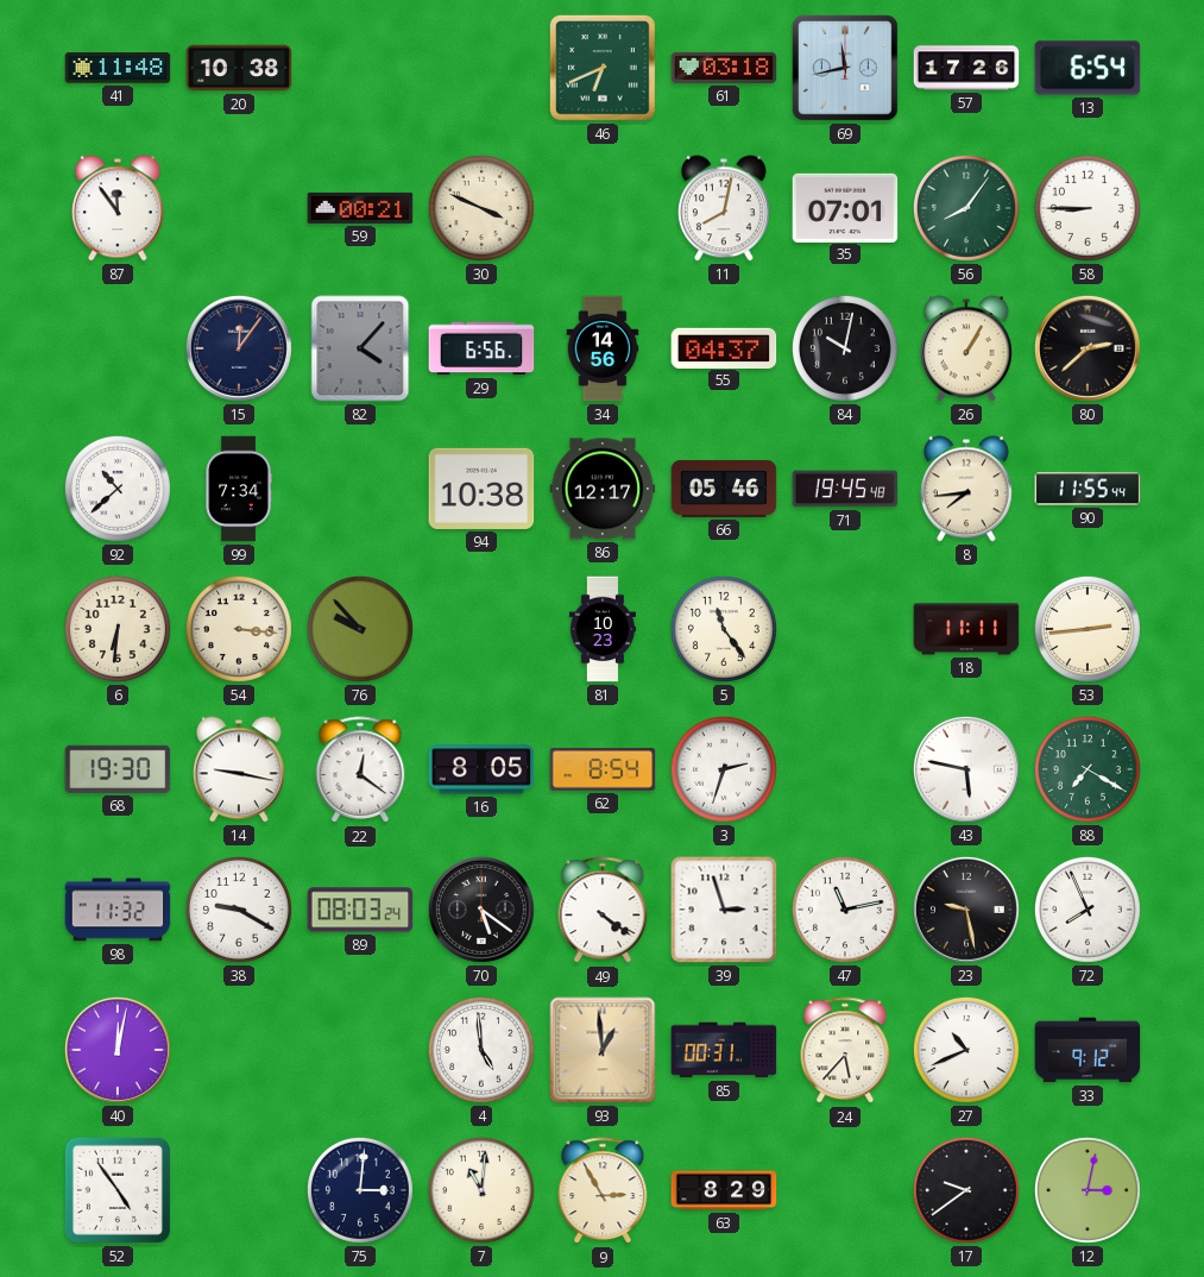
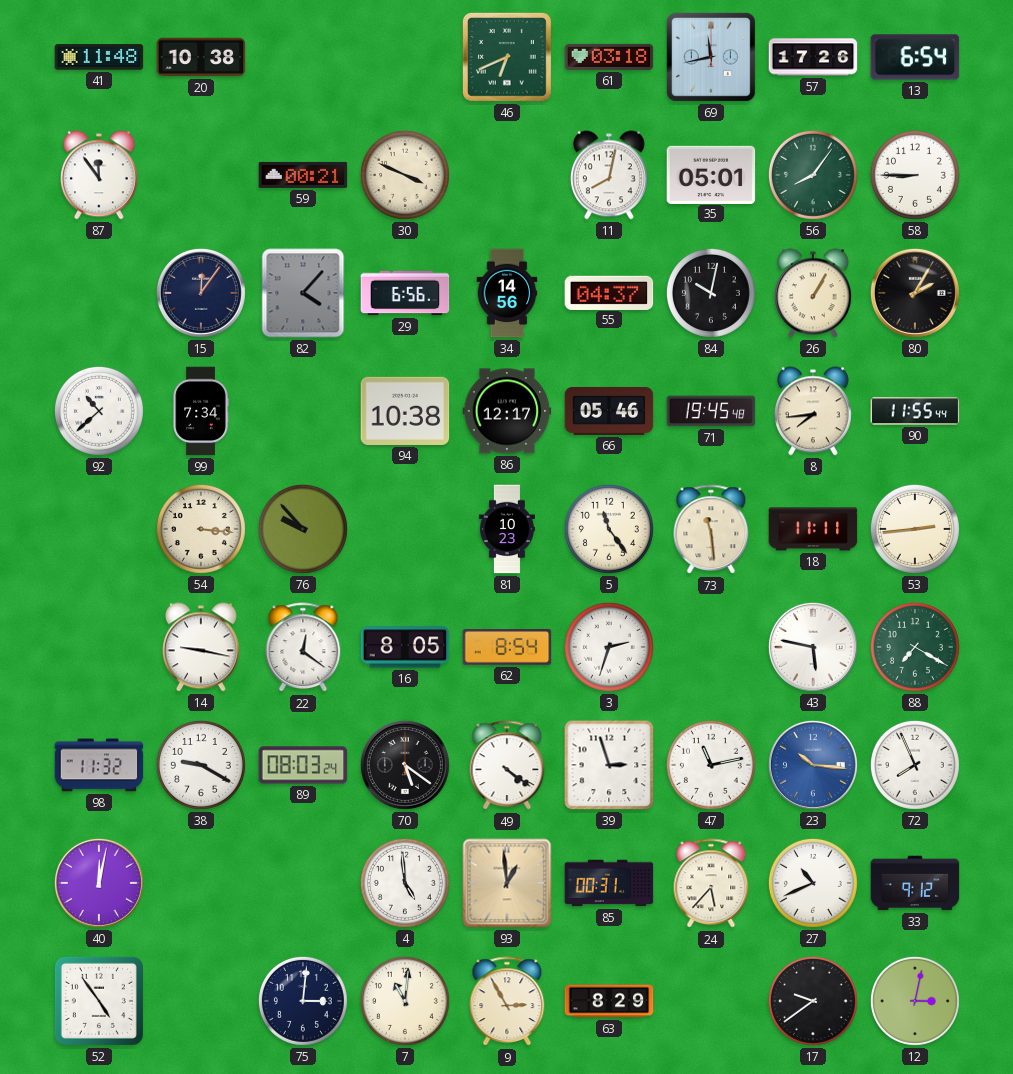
35: 07:01 -> 05:01
80: 2:38 -> 2:05
6: 6:31 -> none
73: none -> 11:29
68: 19:30 -> none
23: 9:28 -> 10:16
23 dial: black -> blue
